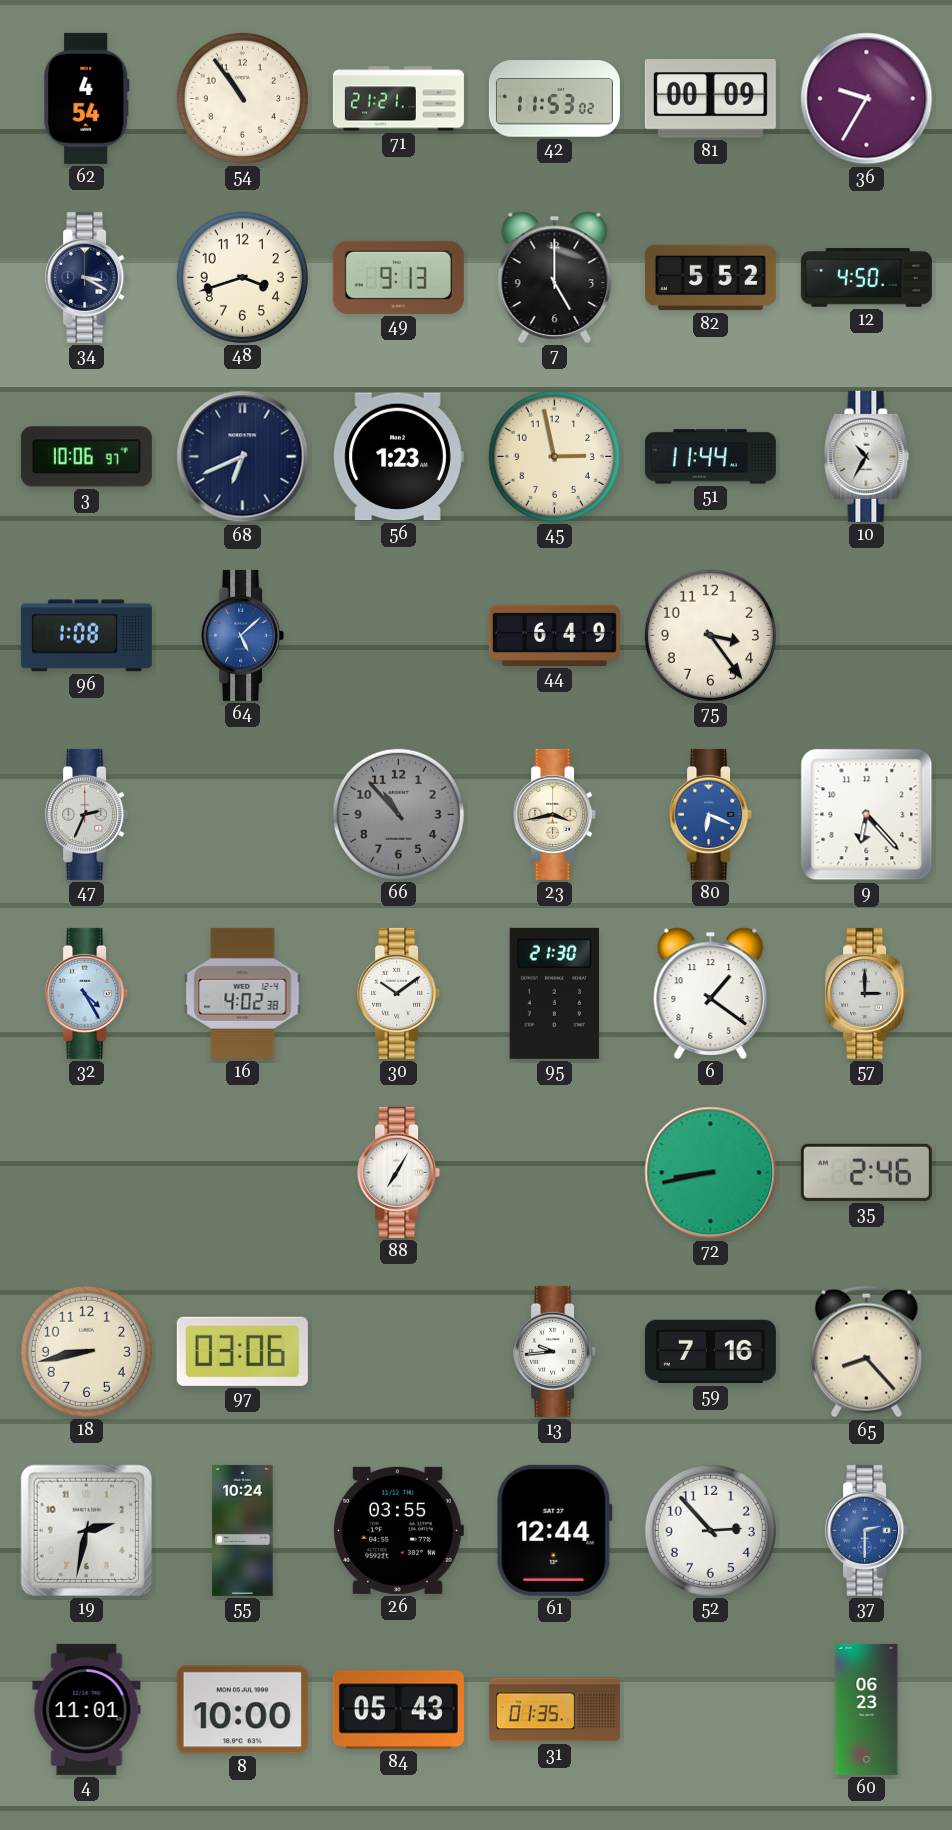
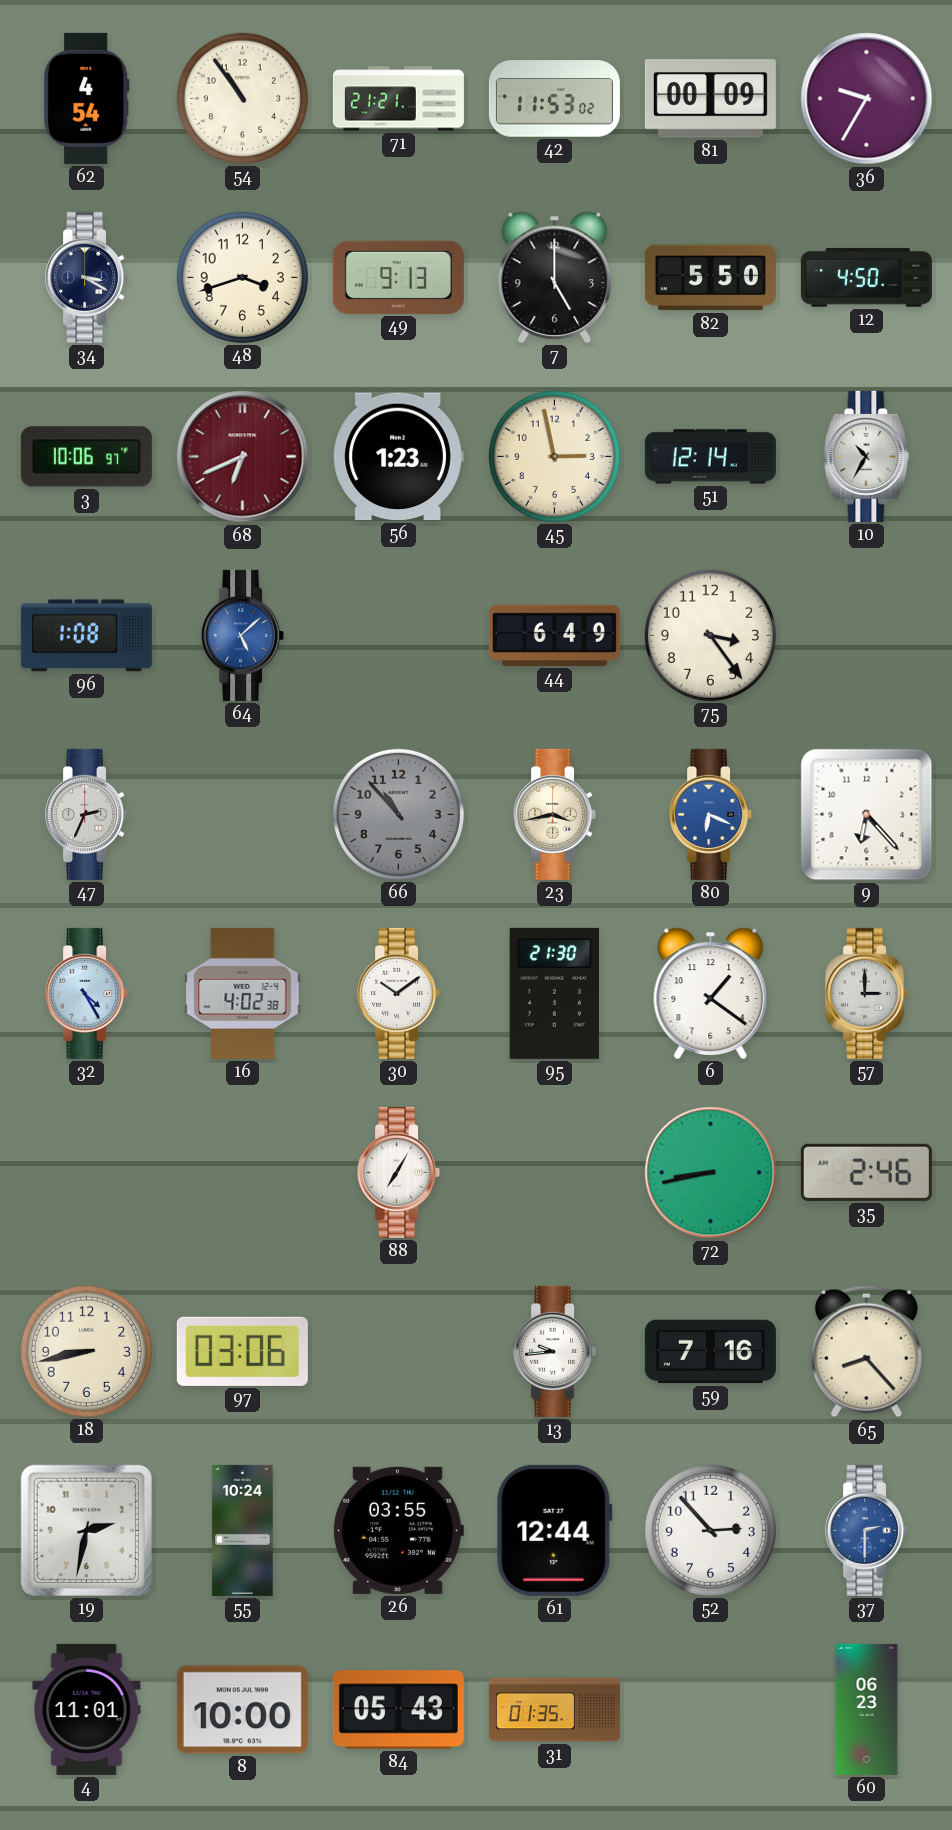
82: 5:52 -> 5:50
68 dial: navy -> burgundy
51: 11:44 -> 12:14
